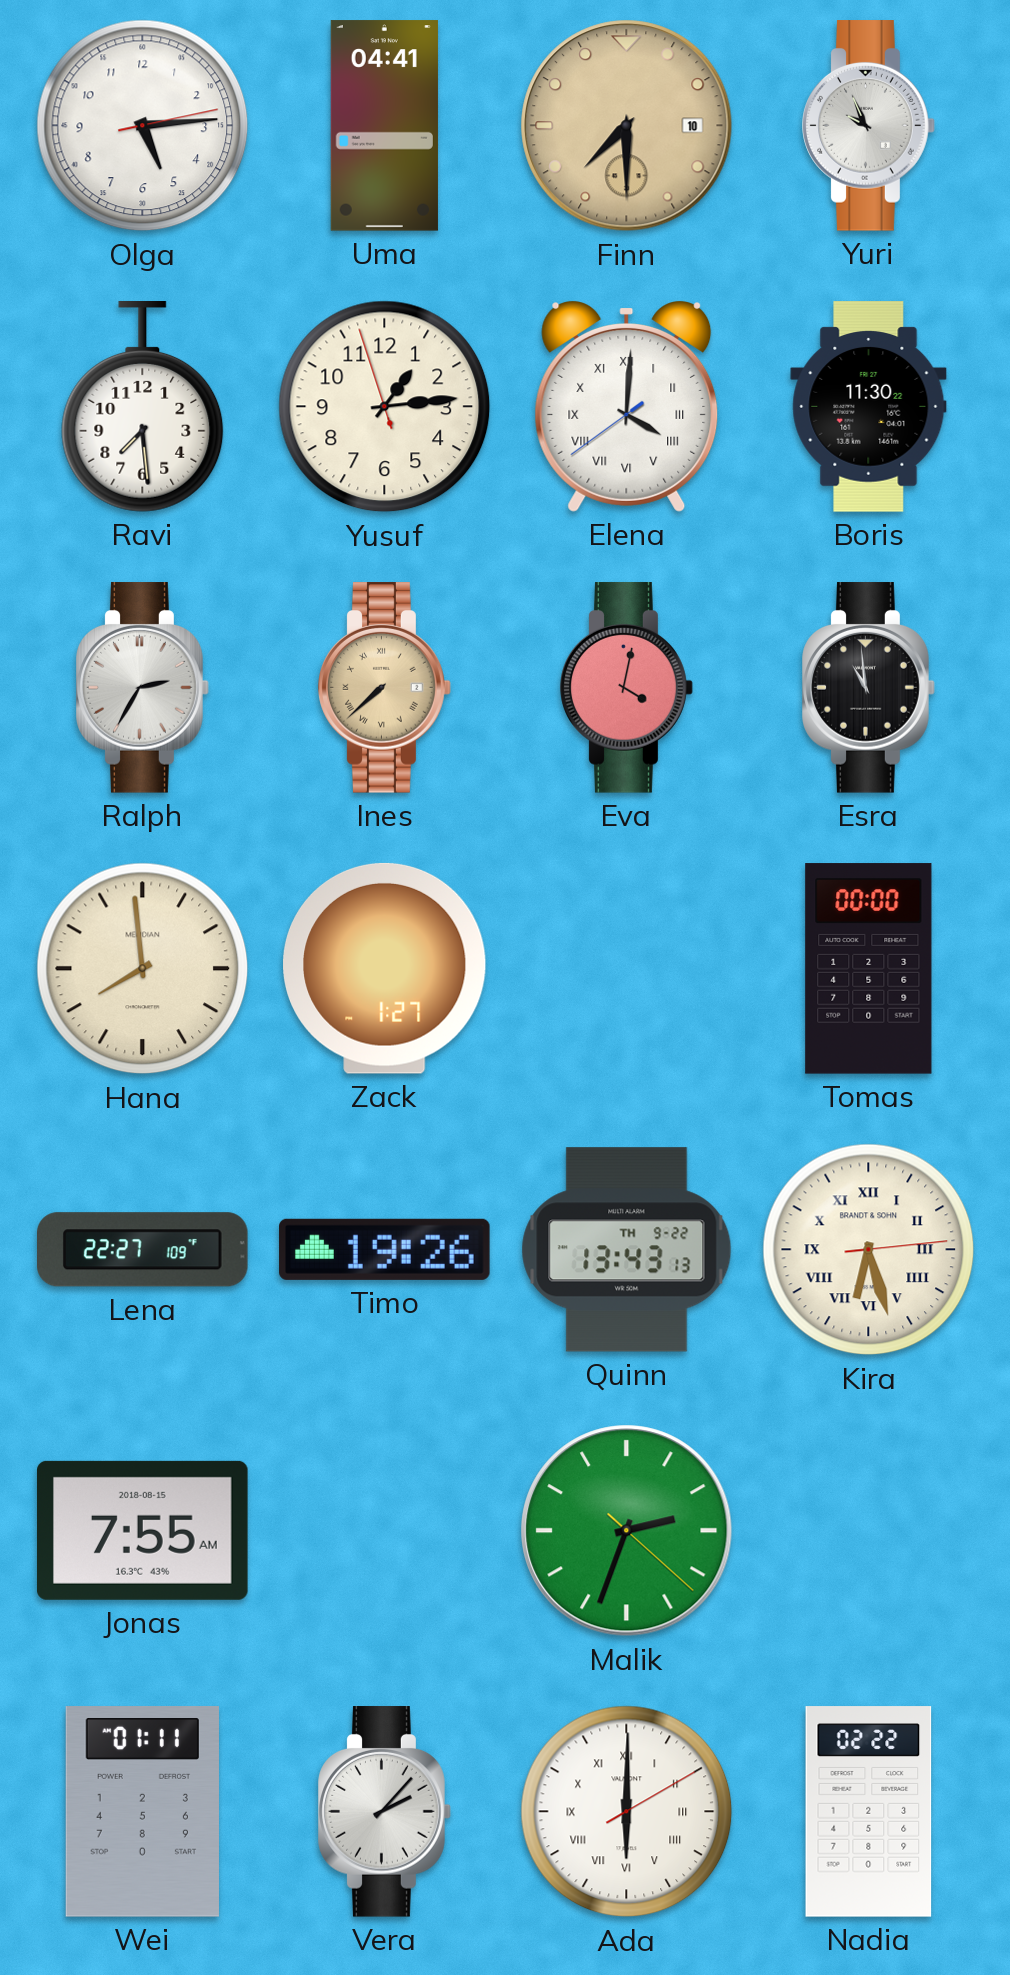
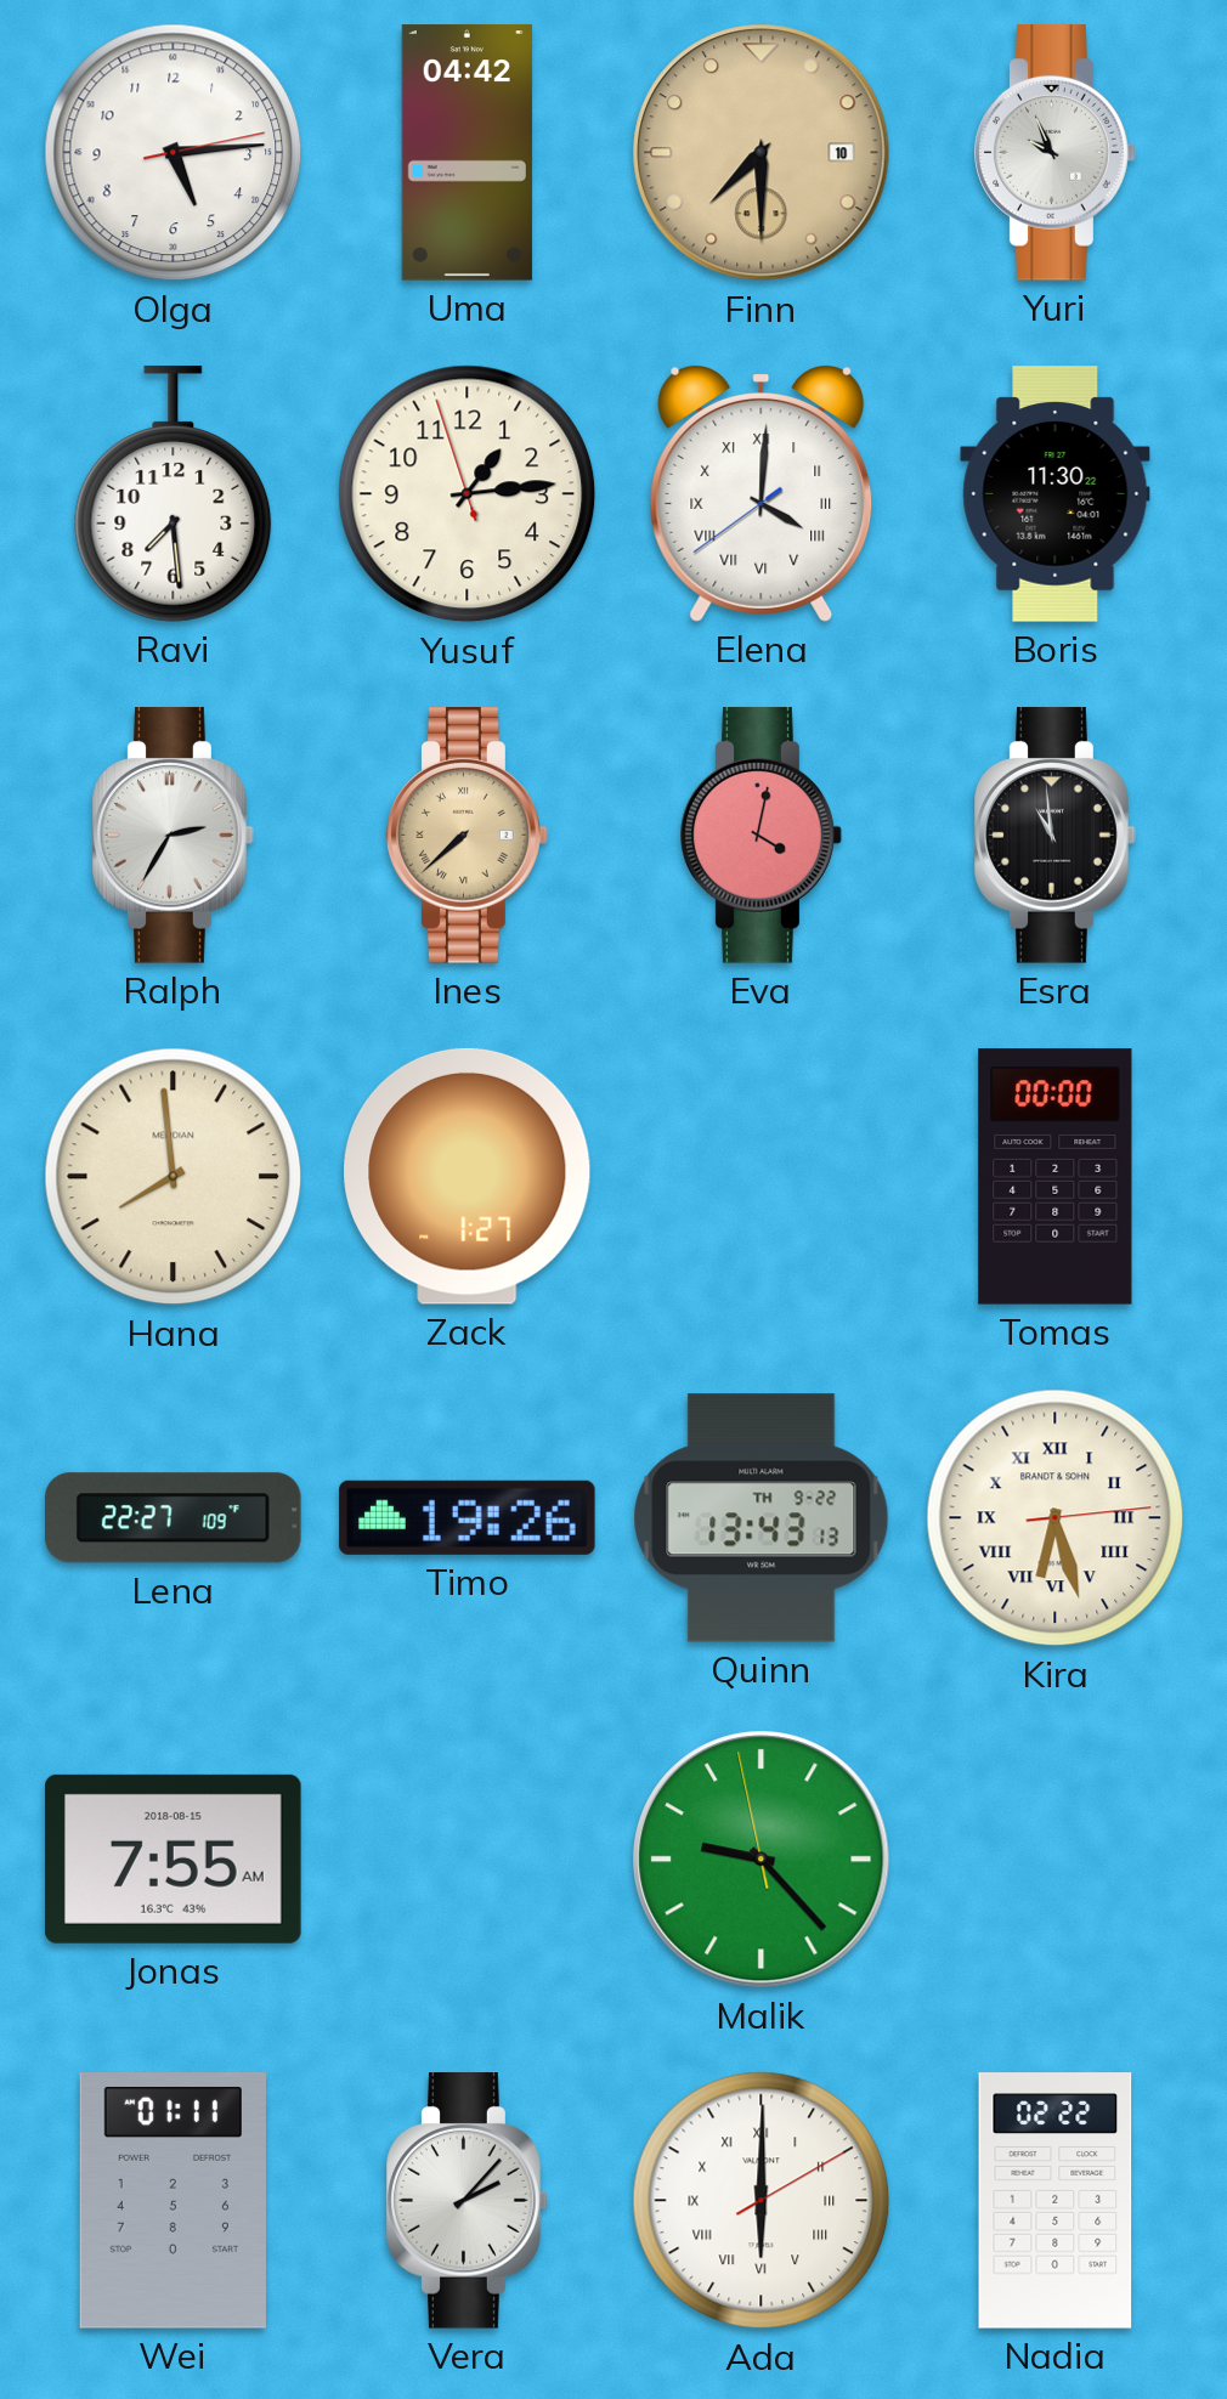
Uma: 04:41 -> 04:42
Malik: 2:33 -> 9:22
